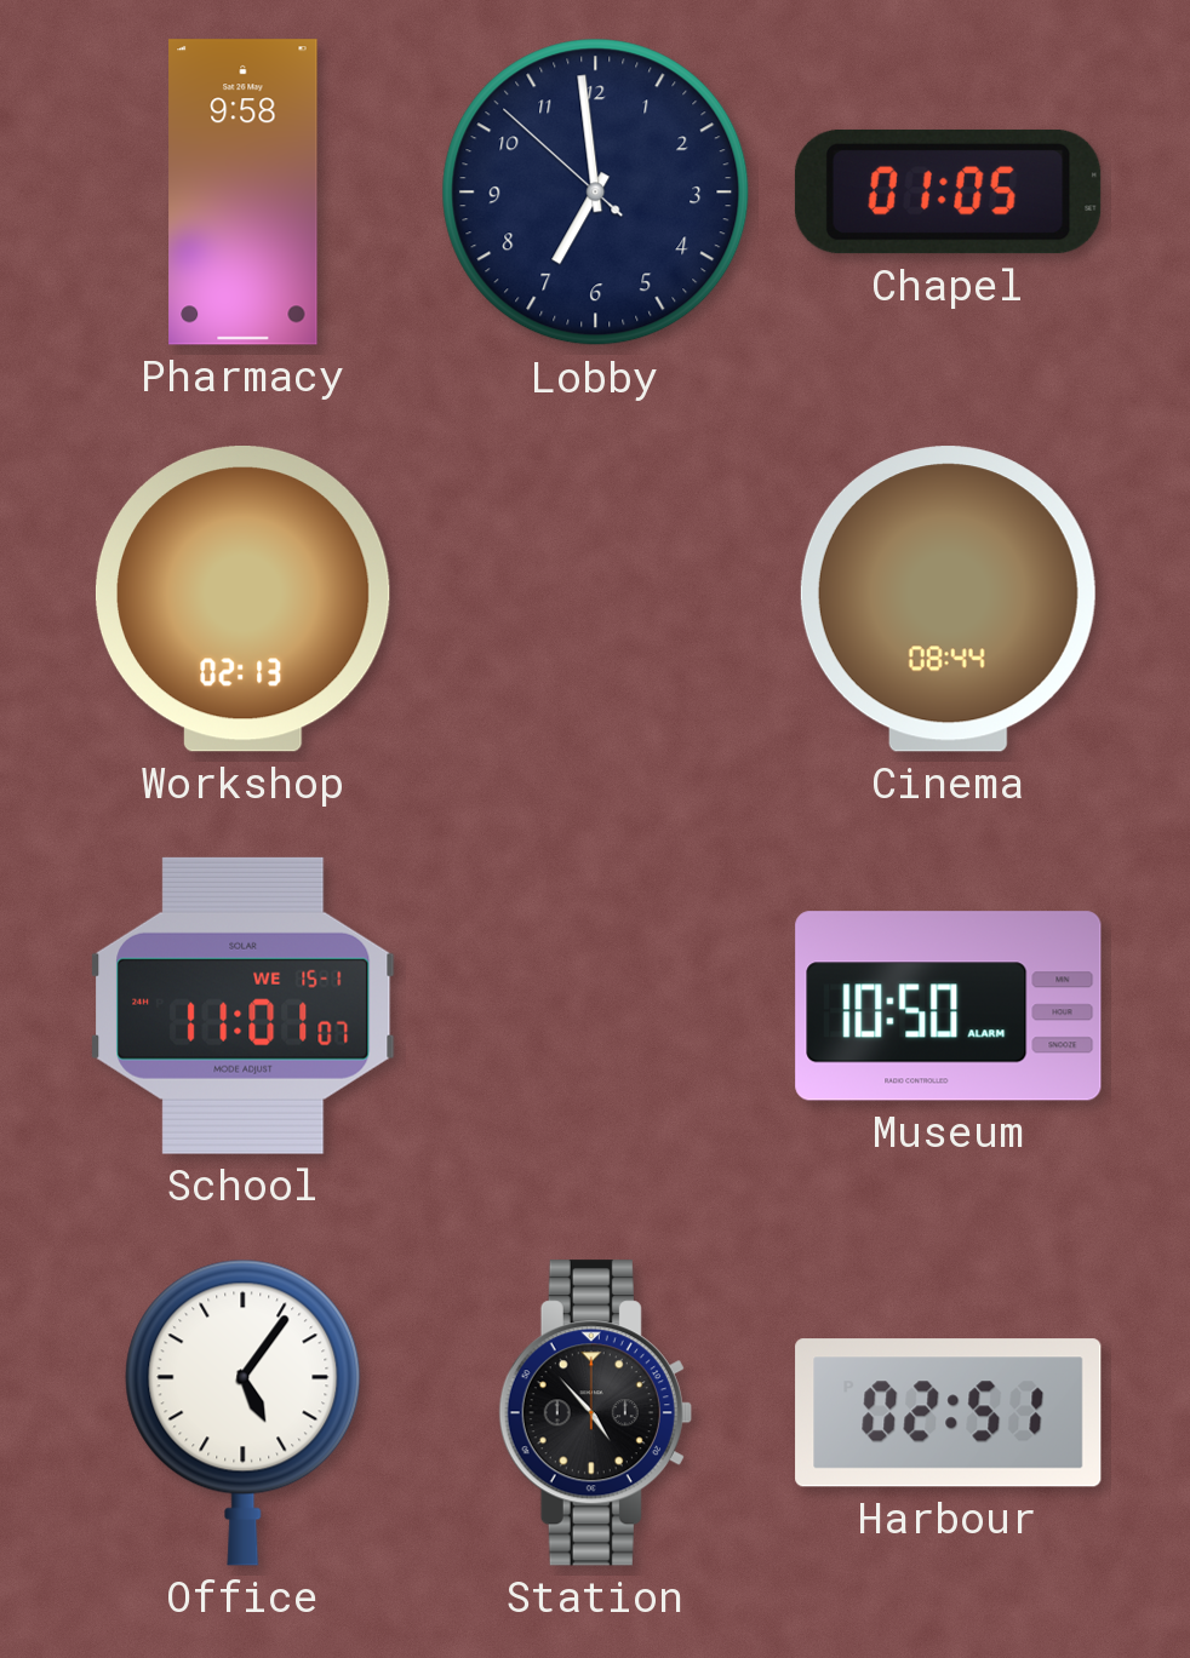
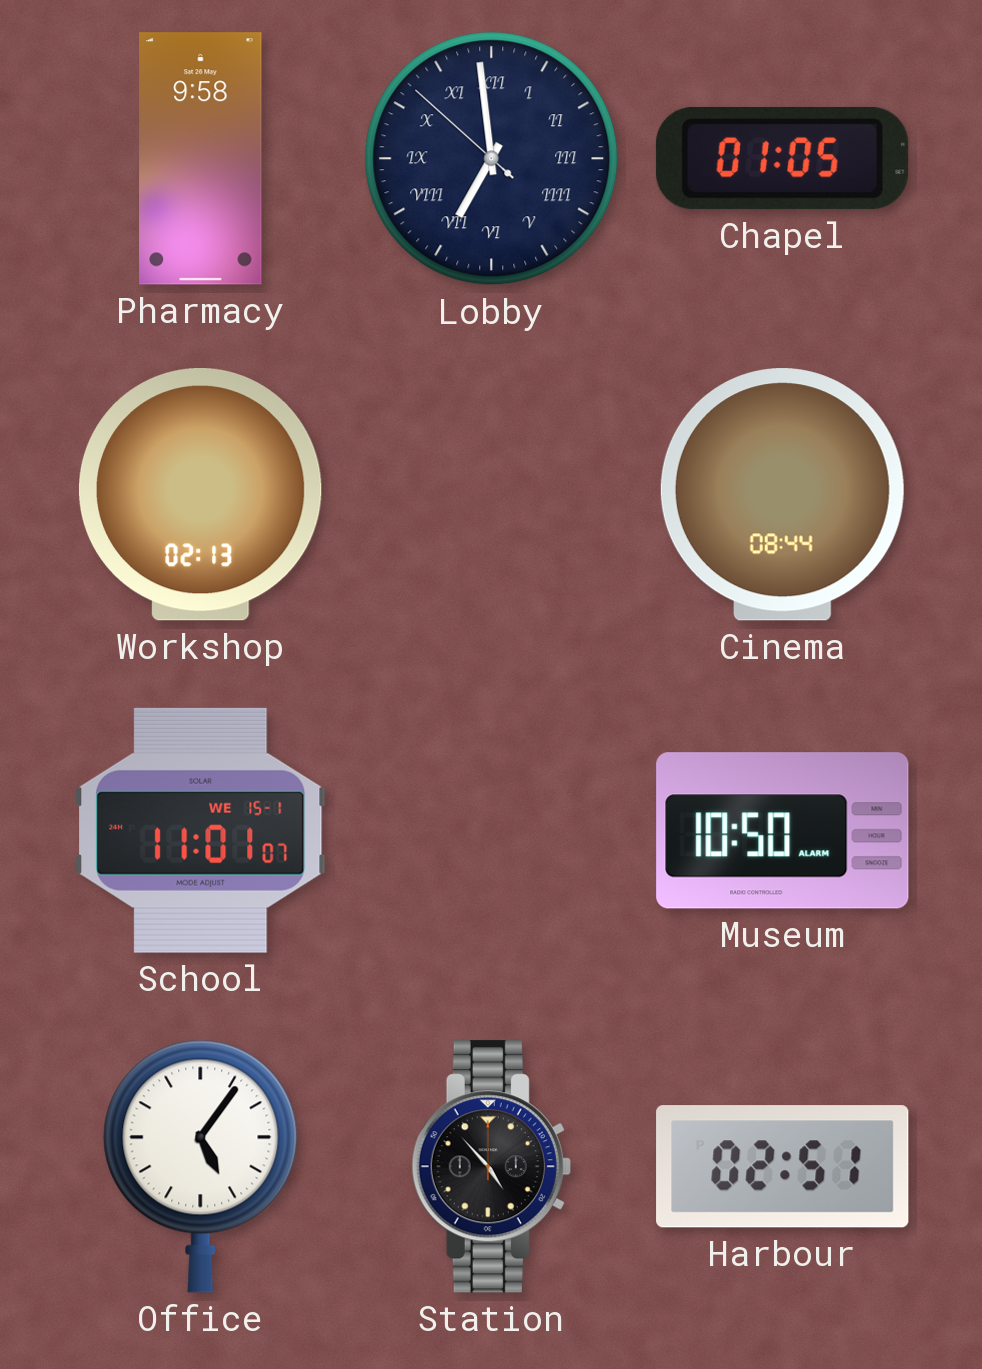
Lobby numerals: Arabic -> Roman
